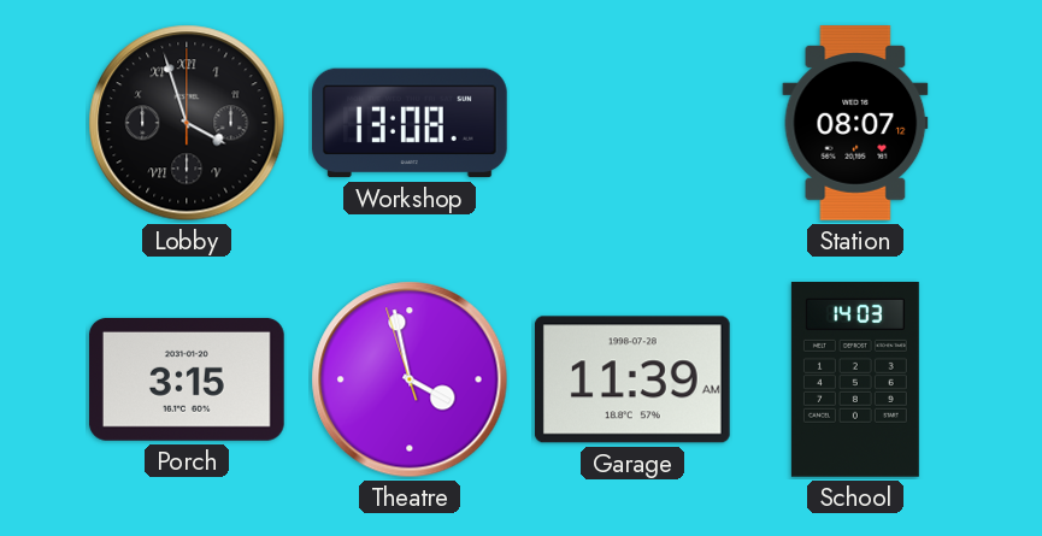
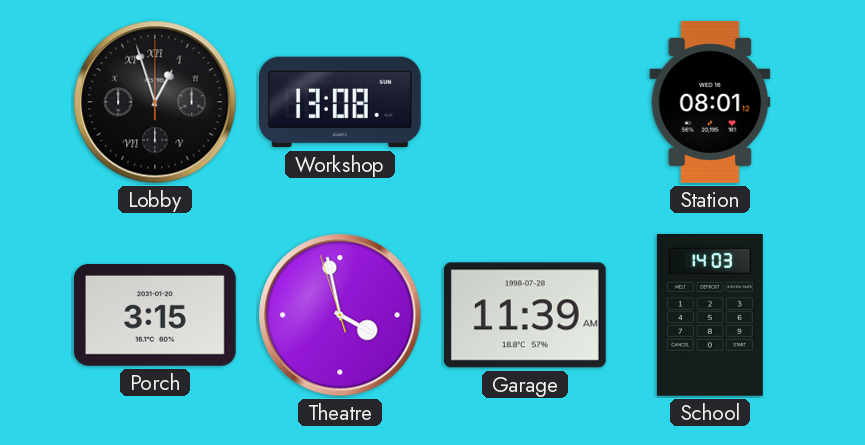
Lobby: 3:57 -> 12:57
Station: 08:07 -> 08:01
